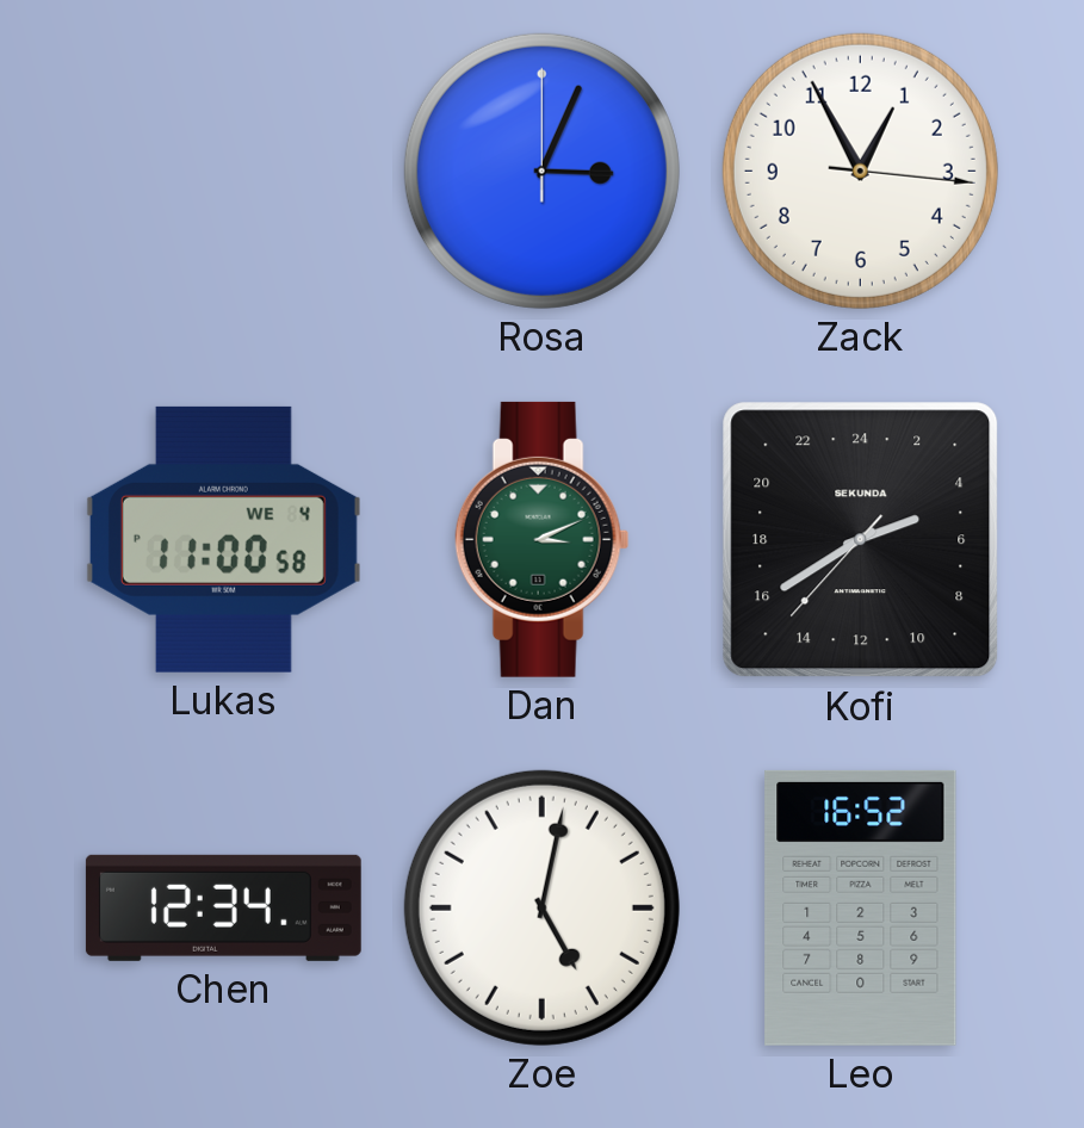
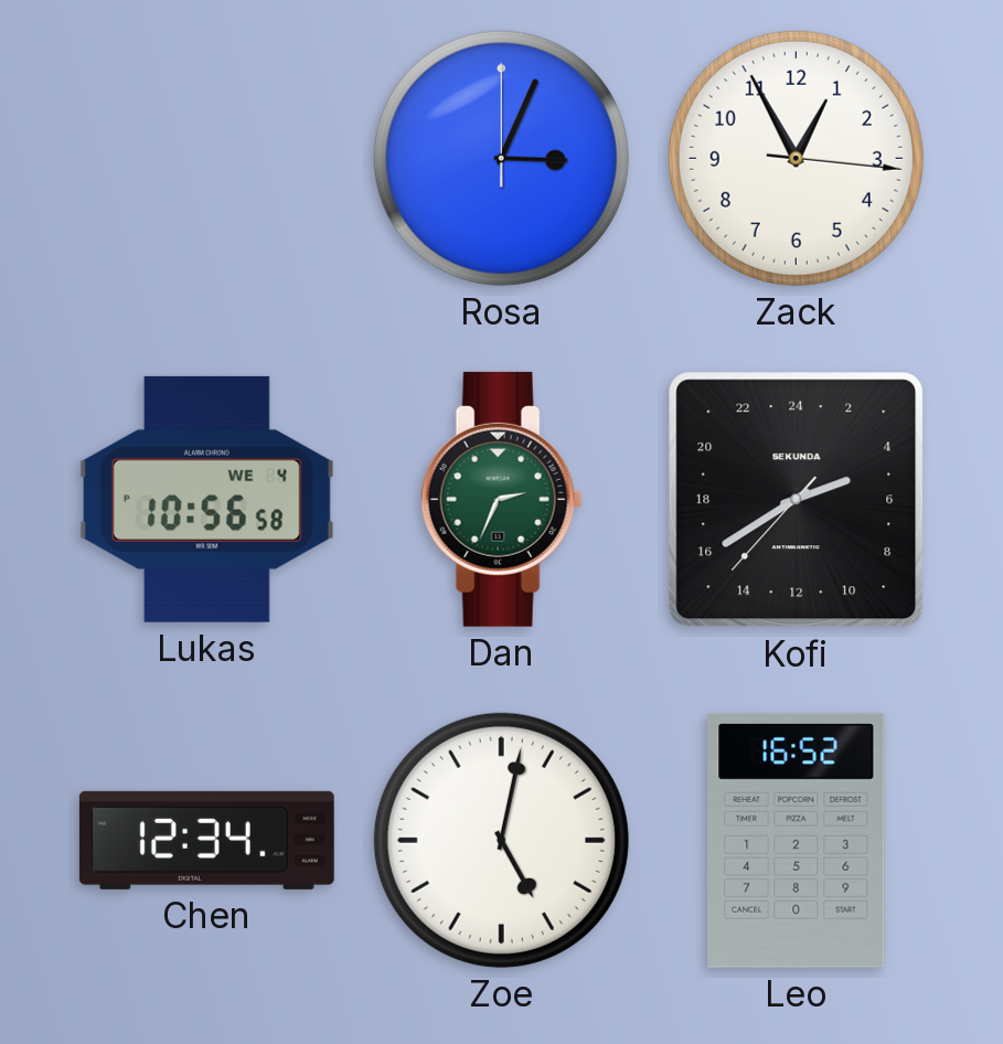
Lukas: 11:00 -> 10:56
Dan: 3:11 -> 2:34
